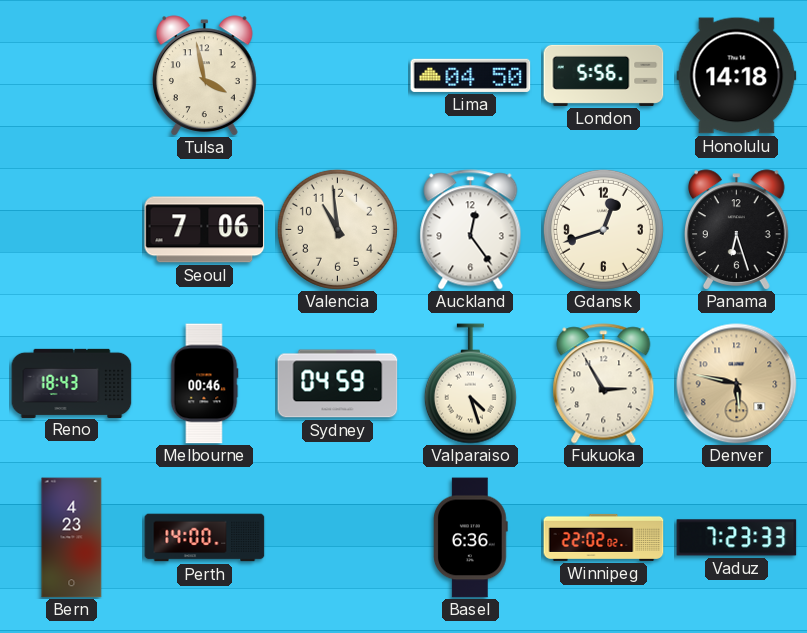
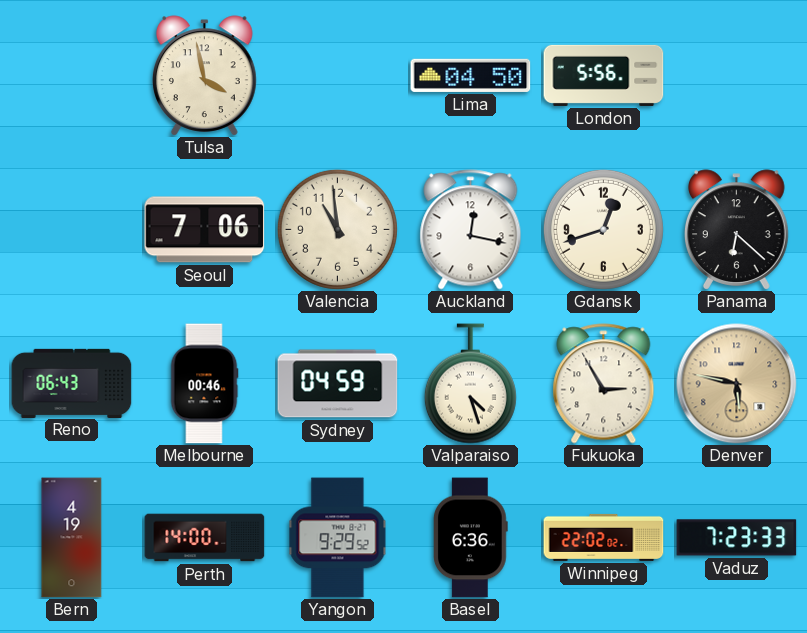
Honolulu: 14:18 -> none
Auckland: 12:24 -> 12:17
Panama: 6:27 -> 6:22
Reno: 18:43 -> 06:43
Bern: 4:23 -> 4:19
Yangon: none -> 9:29
